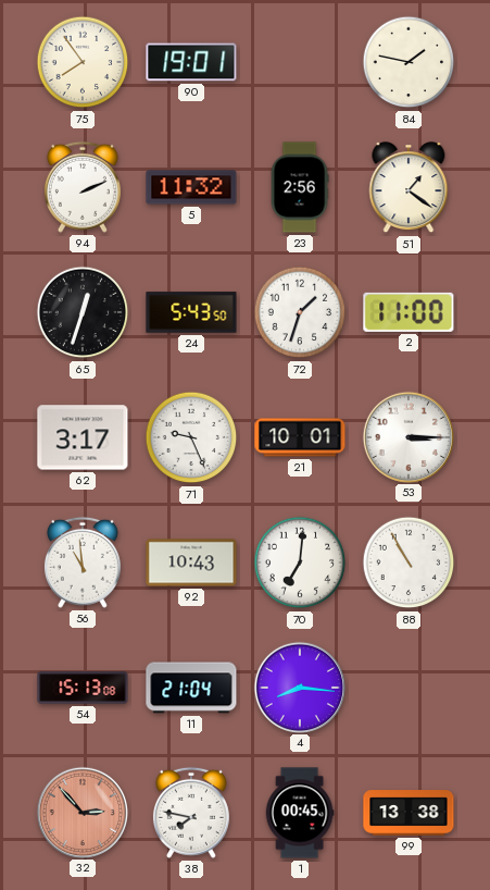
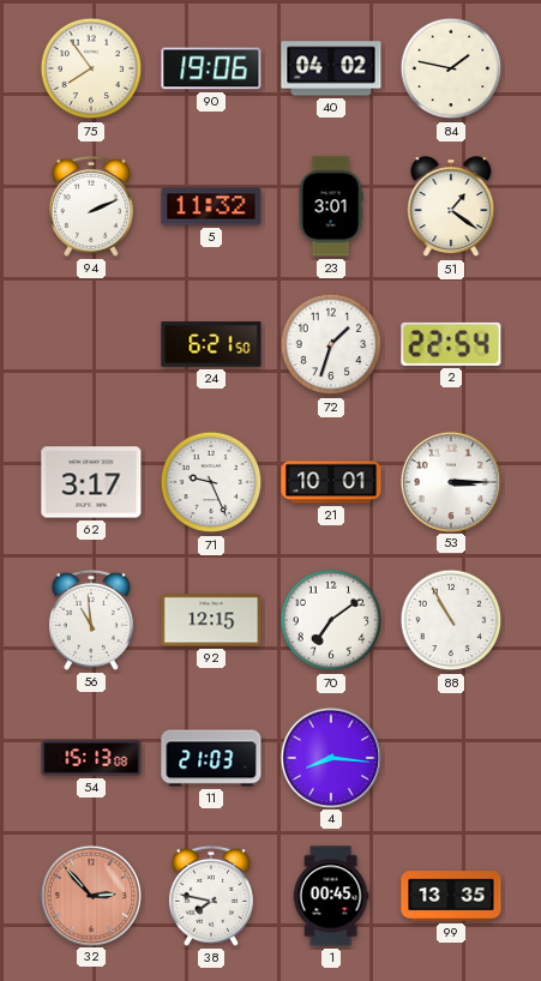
90: 19:01 -> 19:06
40: none -> 04:02
23: 2:56 -> 3:01
65: 12:33 -> none
24: 5:43 -> 6:21
2: 11:00 -> 22:54
92: 10:43 -> 12:15
70: 7:01 -> 7:09
11: 21:04 -> 21:03
99: 13:38 -> 13:35
